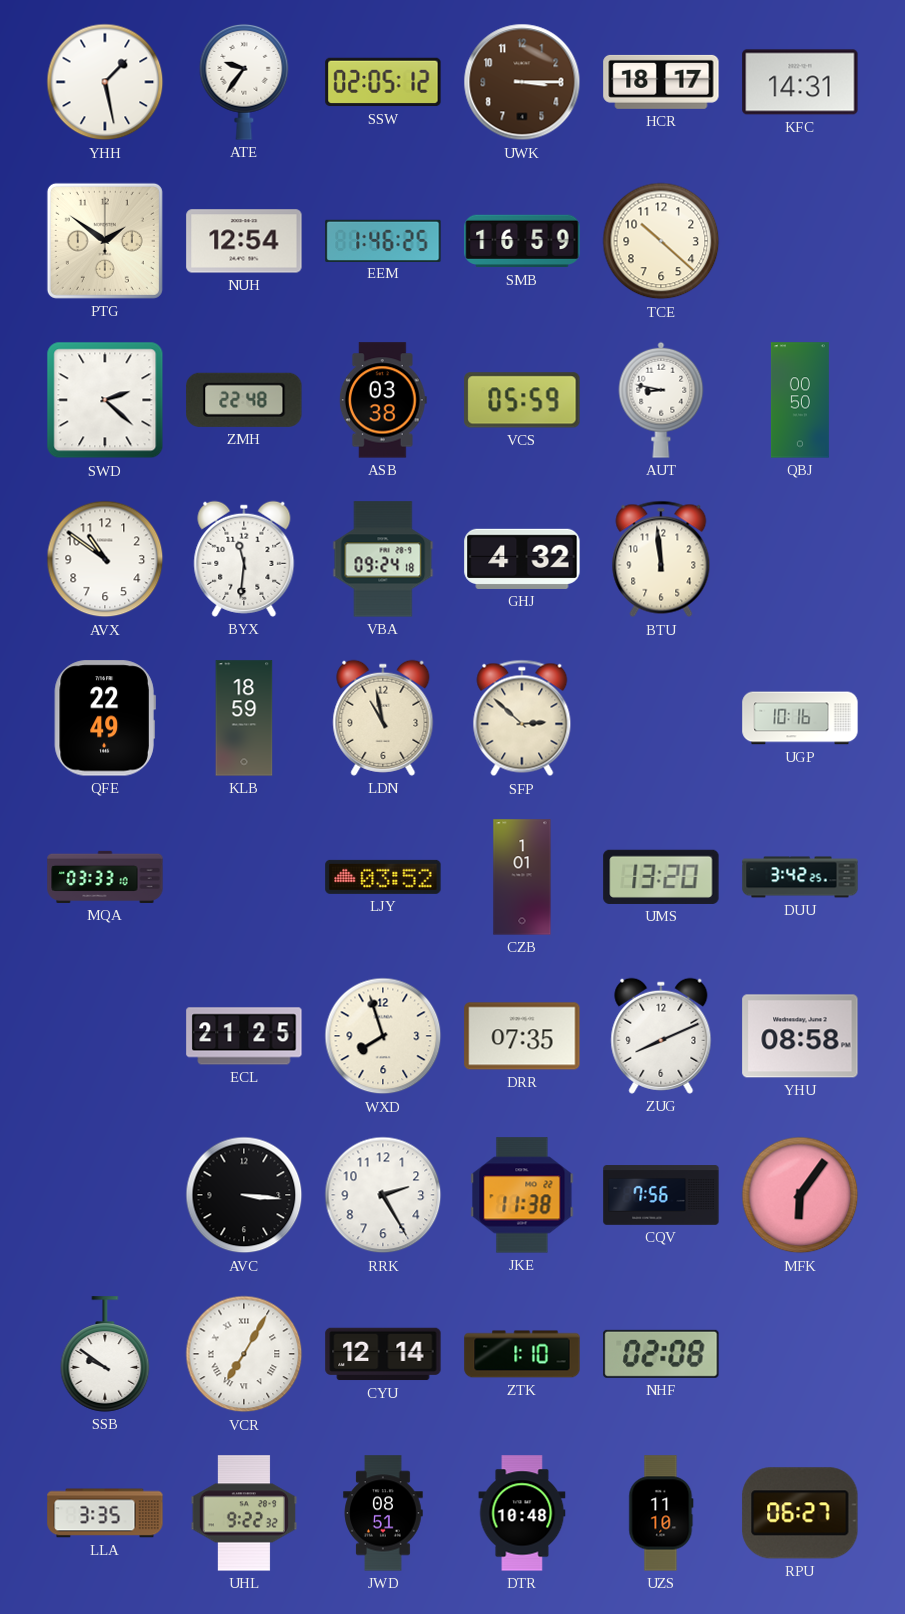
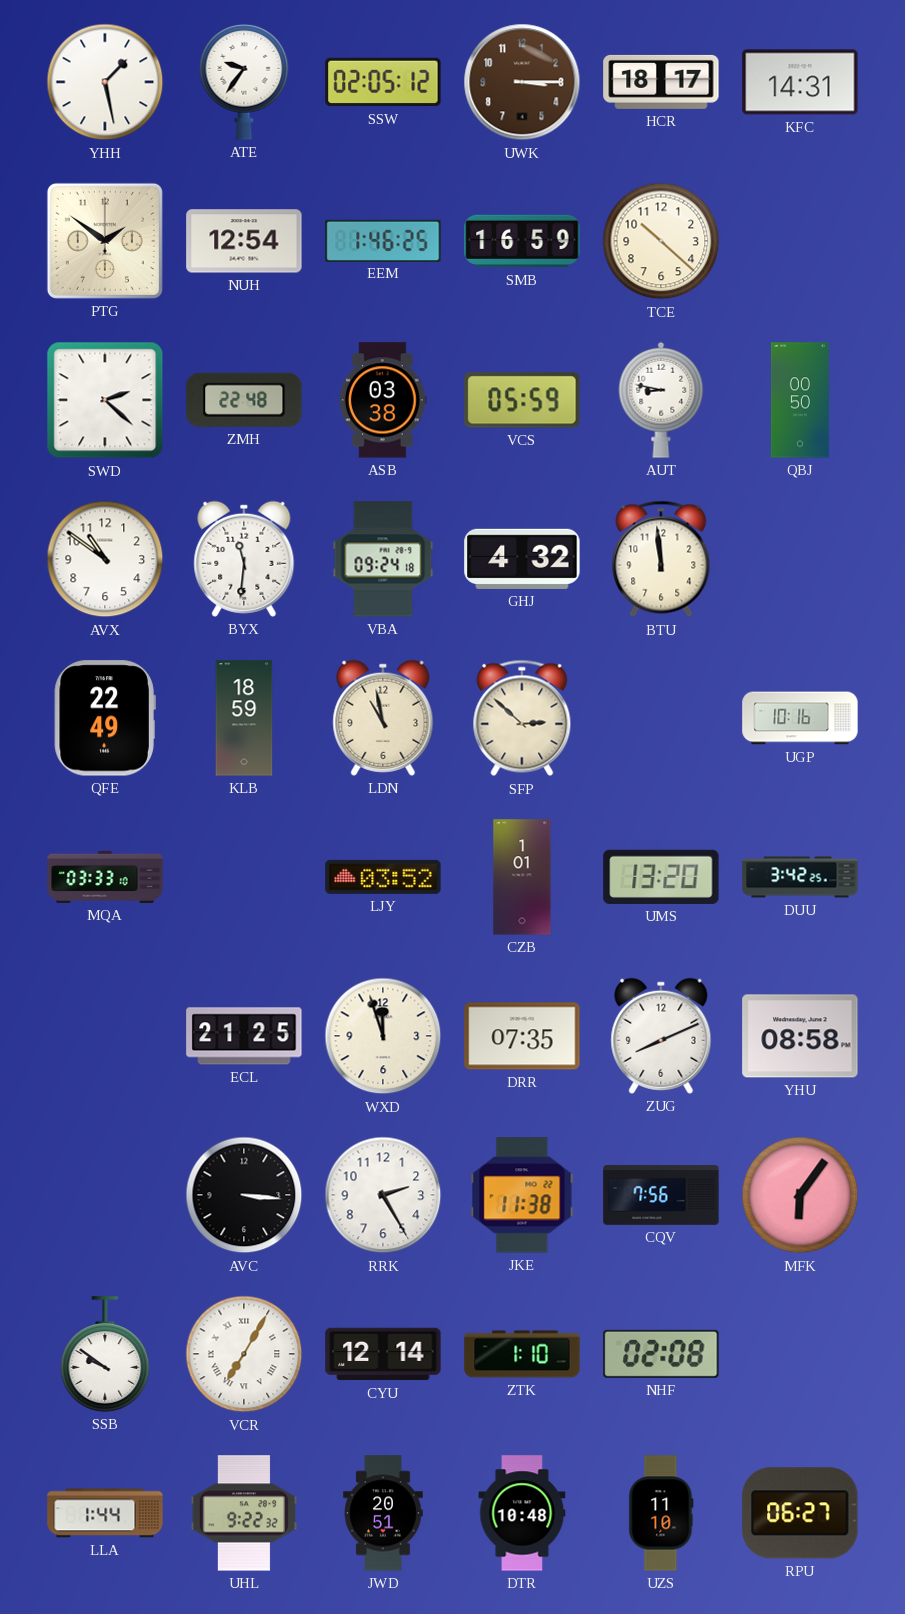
WXD: 7:57 -> 11:57
LLA: 3:35 -> 1:44
JWD: 08:51 -> 20:51
